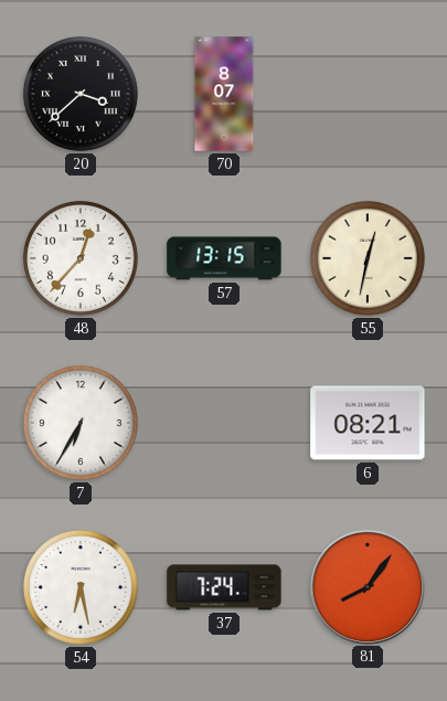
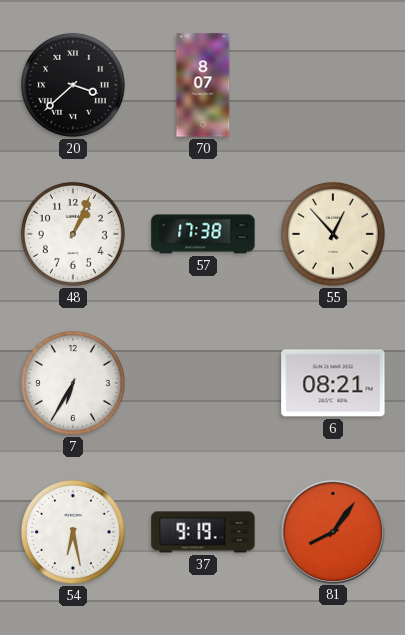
48: 12:37 -> 1:04
57: 13:15 -> 17:38
55: 12:32 -> 12:53
37: 7:24 -> 9:19
